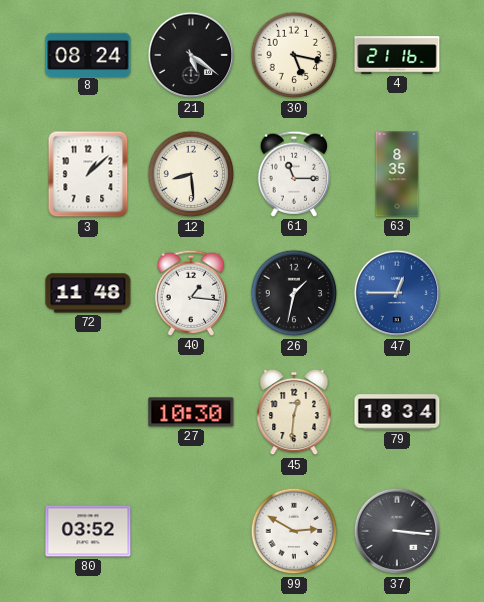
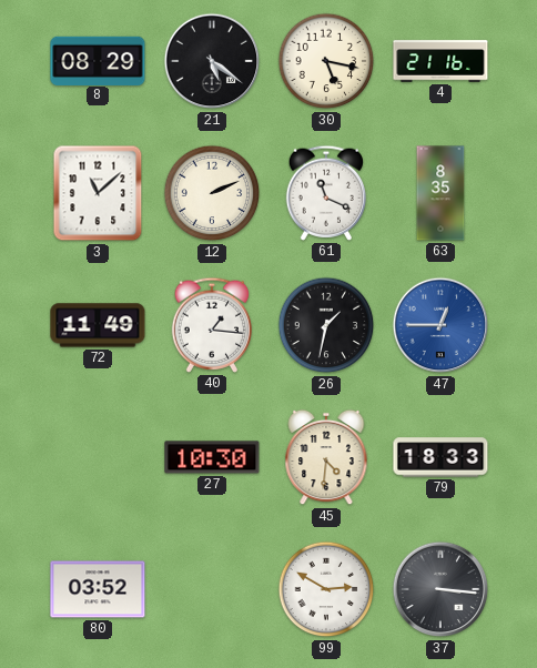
8: 08:24 -> 08:29
3: 1:08 -> 11:08
12: 8:29 -> 2:11
61: 11:15 -> 11:19
72: 11:48 -> 11:49
45: 12:31 -> 4:31
79: 18:34 -> 18:33
